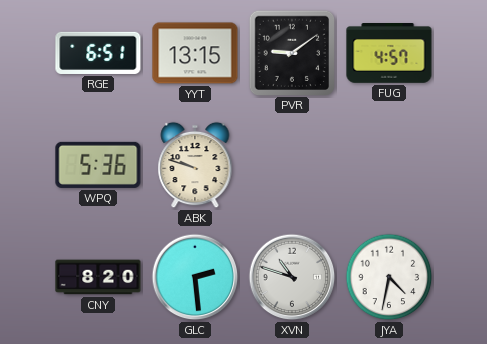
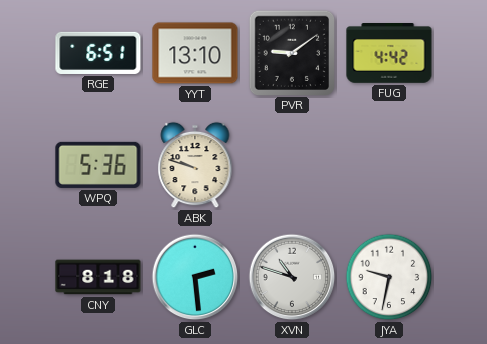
YYT: 13:15 -> 13:10
FUG: 4:57 -> 4:42
CNY: 8:20 -> 8:18
JYA: 4:32 -> 9:32
